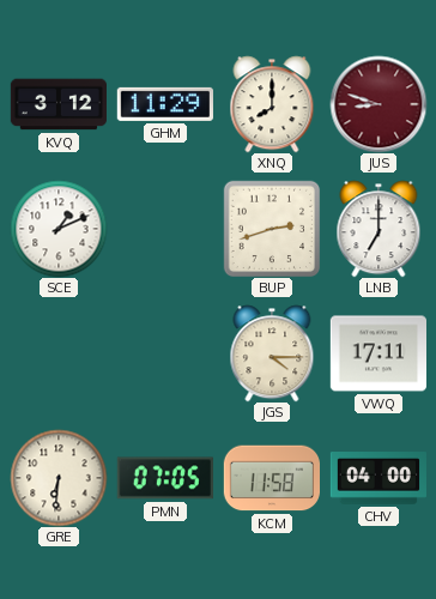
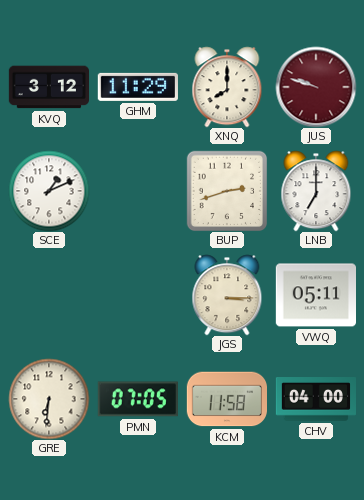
JUS: 8:48 -> 9:48
JGS: 4:15 -> 3:15
VWQ: 17:11 -> 05:11
